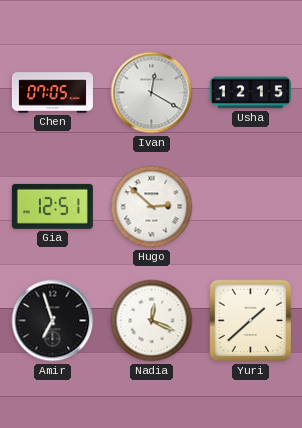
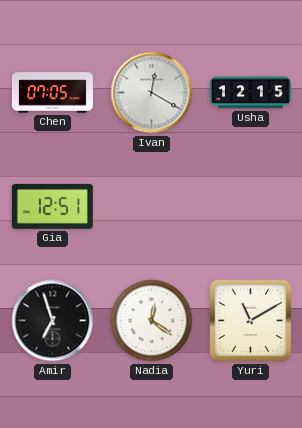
Hugo: 2:52 -> none
Nadia: 12:19 -> 12:21
Yuri: 1:38 -> 11:10
